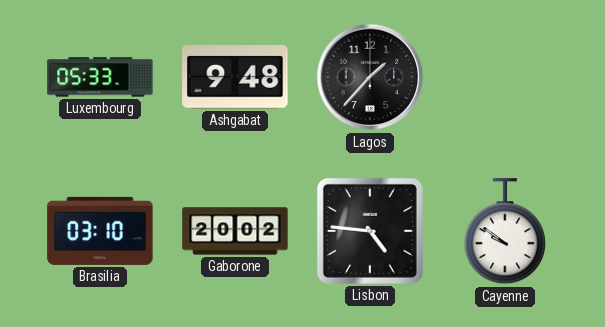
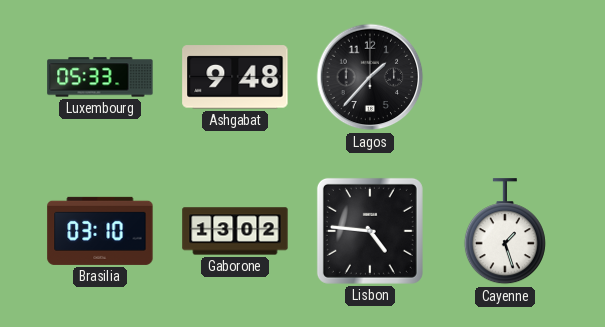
Gaborone: 20:02 -> 13:02
Cayenne: 9:51 -> 1:27
